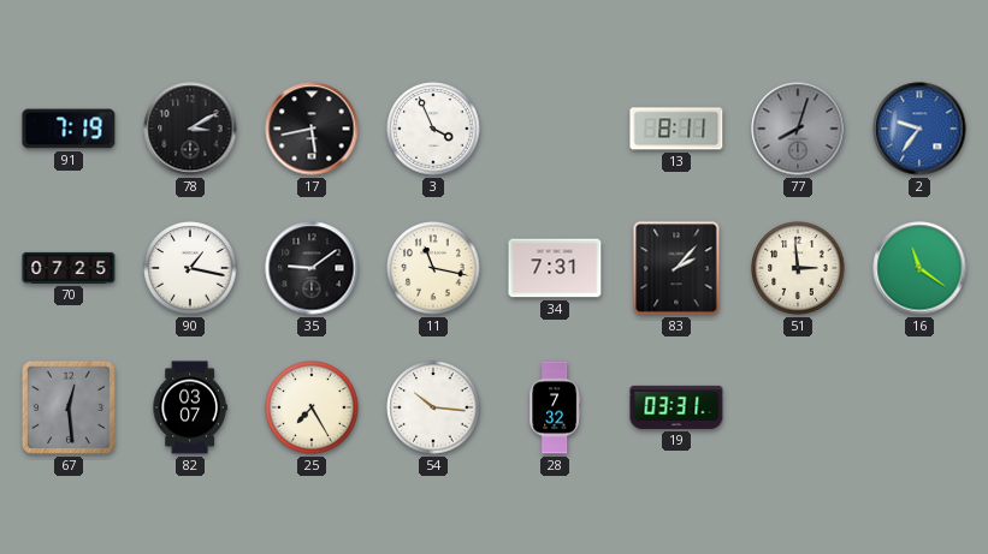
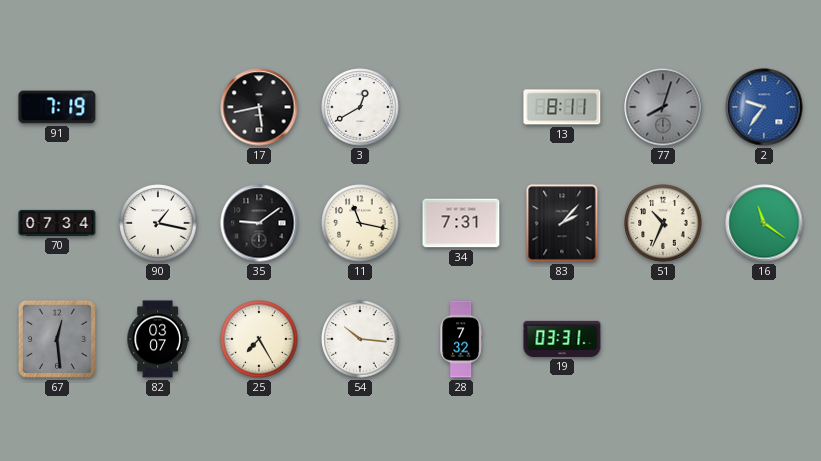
78: 3:10 -> none
3: 3:56 -> 12:40
70: 07:25 -> 07:34
51: 2:59 -> 10:34
